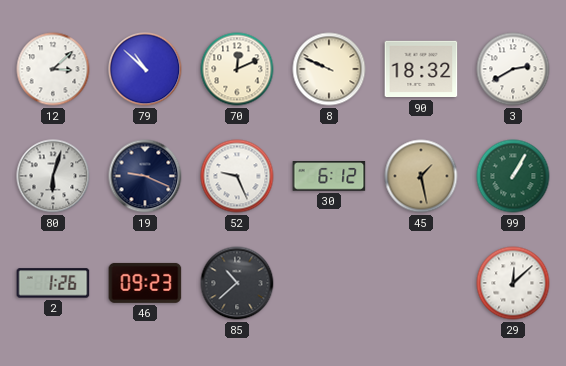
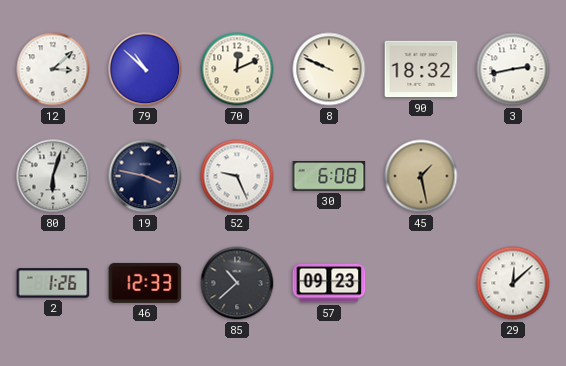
3: 2:40 -> 2:43
19: 9:19 -> 3:47
30: 6:12 -> 6:08
99: 1:05 -> none
46: 09:23 -> 12:33
57: none -> 09:23
